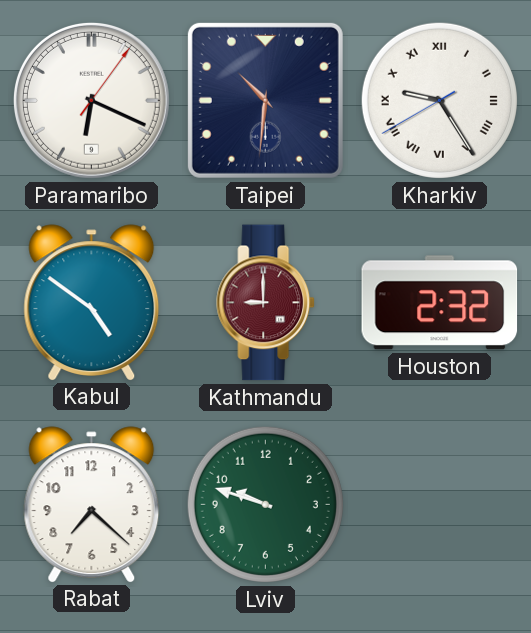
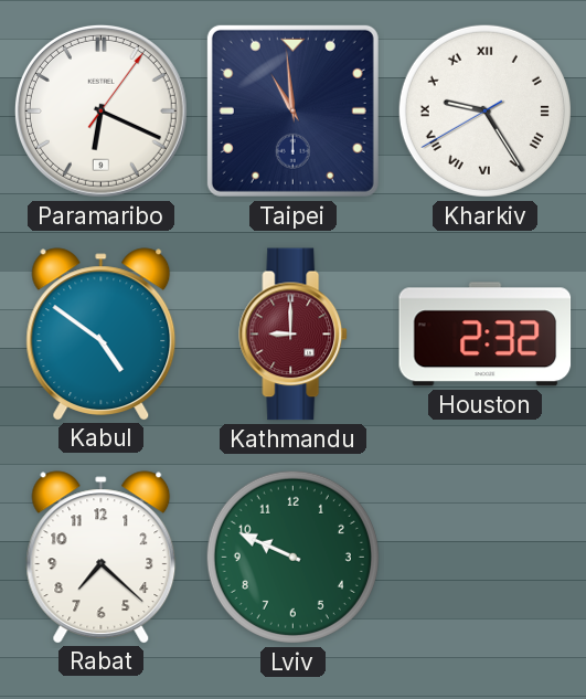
Taipei: 10:31 -> 10:59
Lviv: 9:48 -> 9:49
